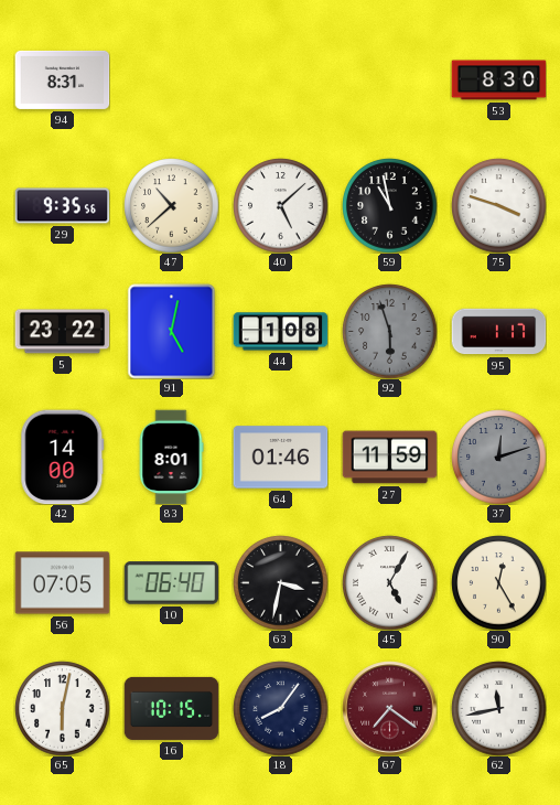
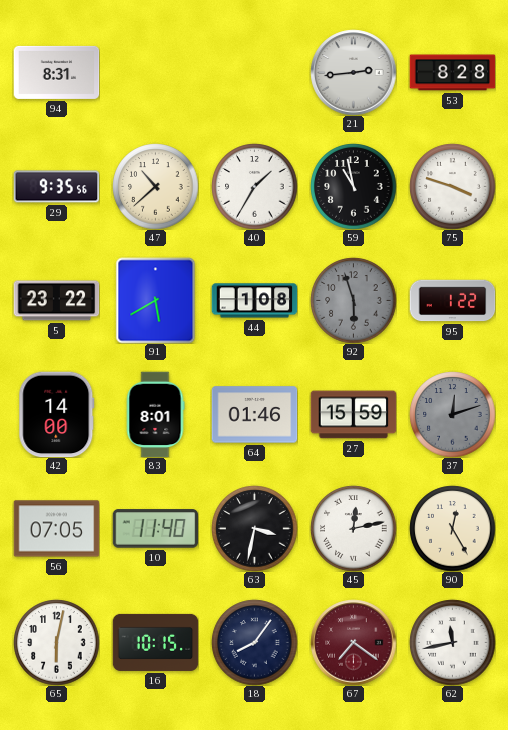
21: none -> 2:44
53: 8:30 -> 8:28
40: 5:08 -> 1:35
91: 5:02 -> 5:40
95: 1:17 -> 1:22
27: 11:59 -> 15:59
10: 06:40 -> 11:40
45: 5:05 -> 12:13
